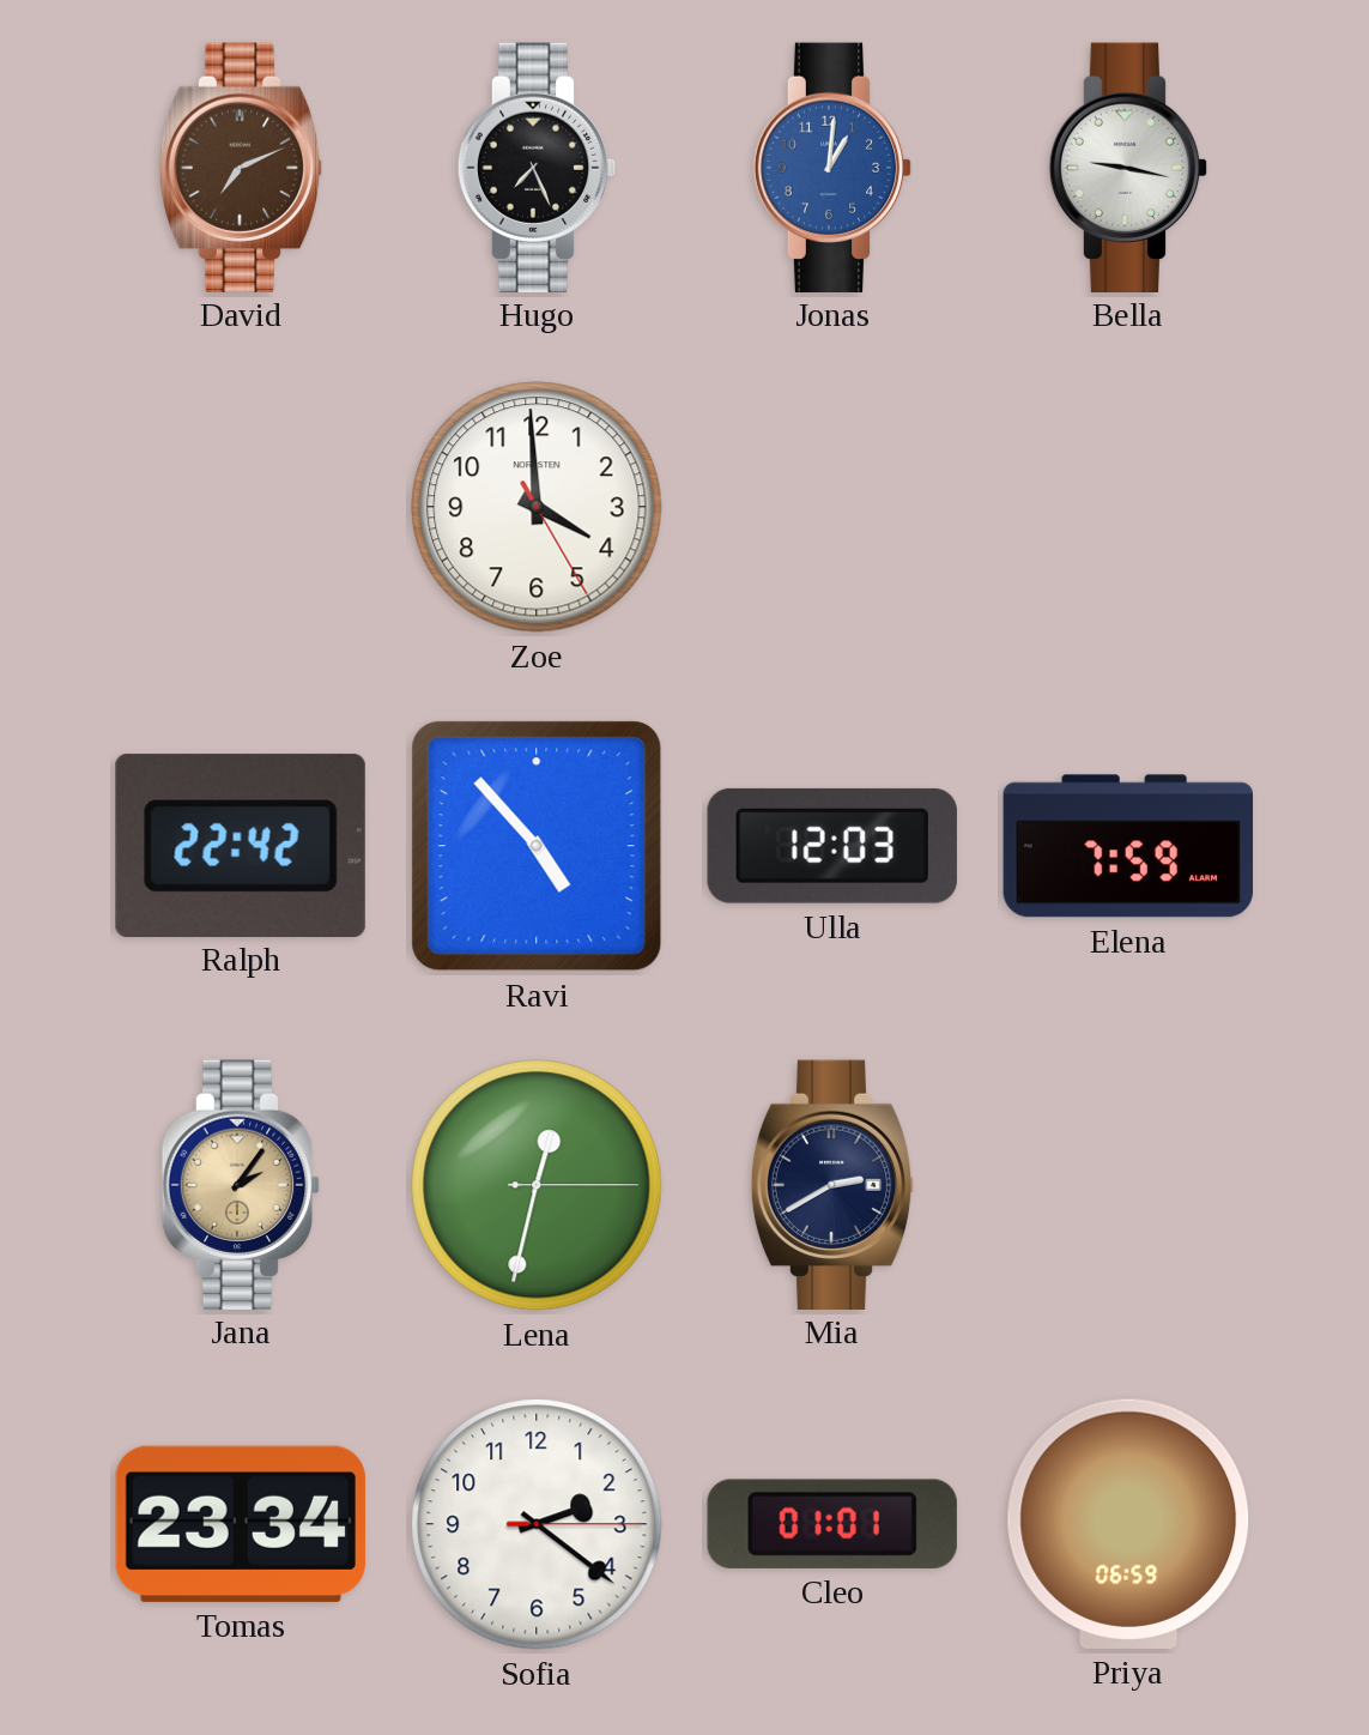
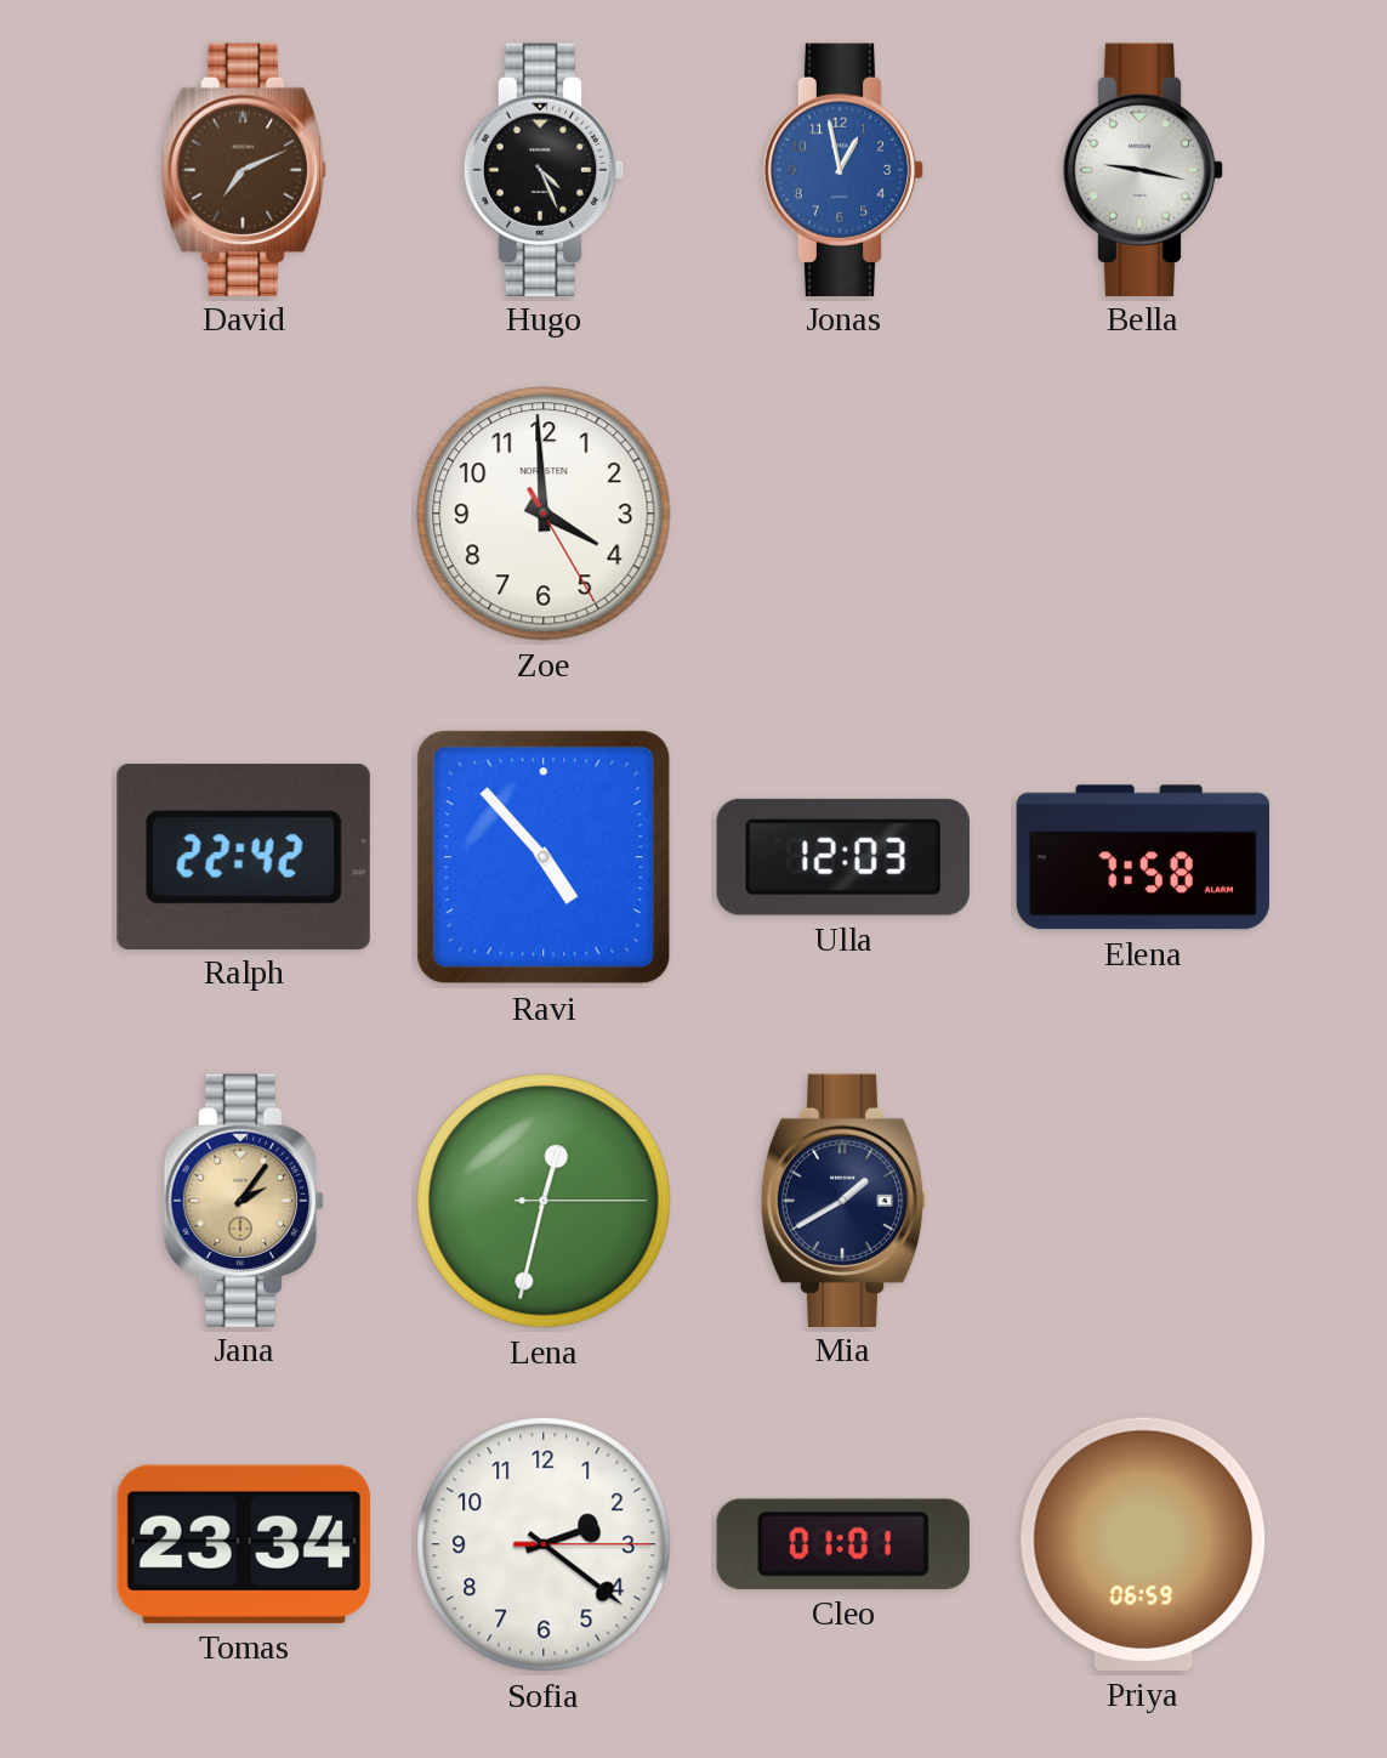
Hugo: 7:26 -> 4:26
Jonas: 1:01 -> 12:58
Elena: 7:59 -> 7:58
Mia: 2:40 -> 1:40
